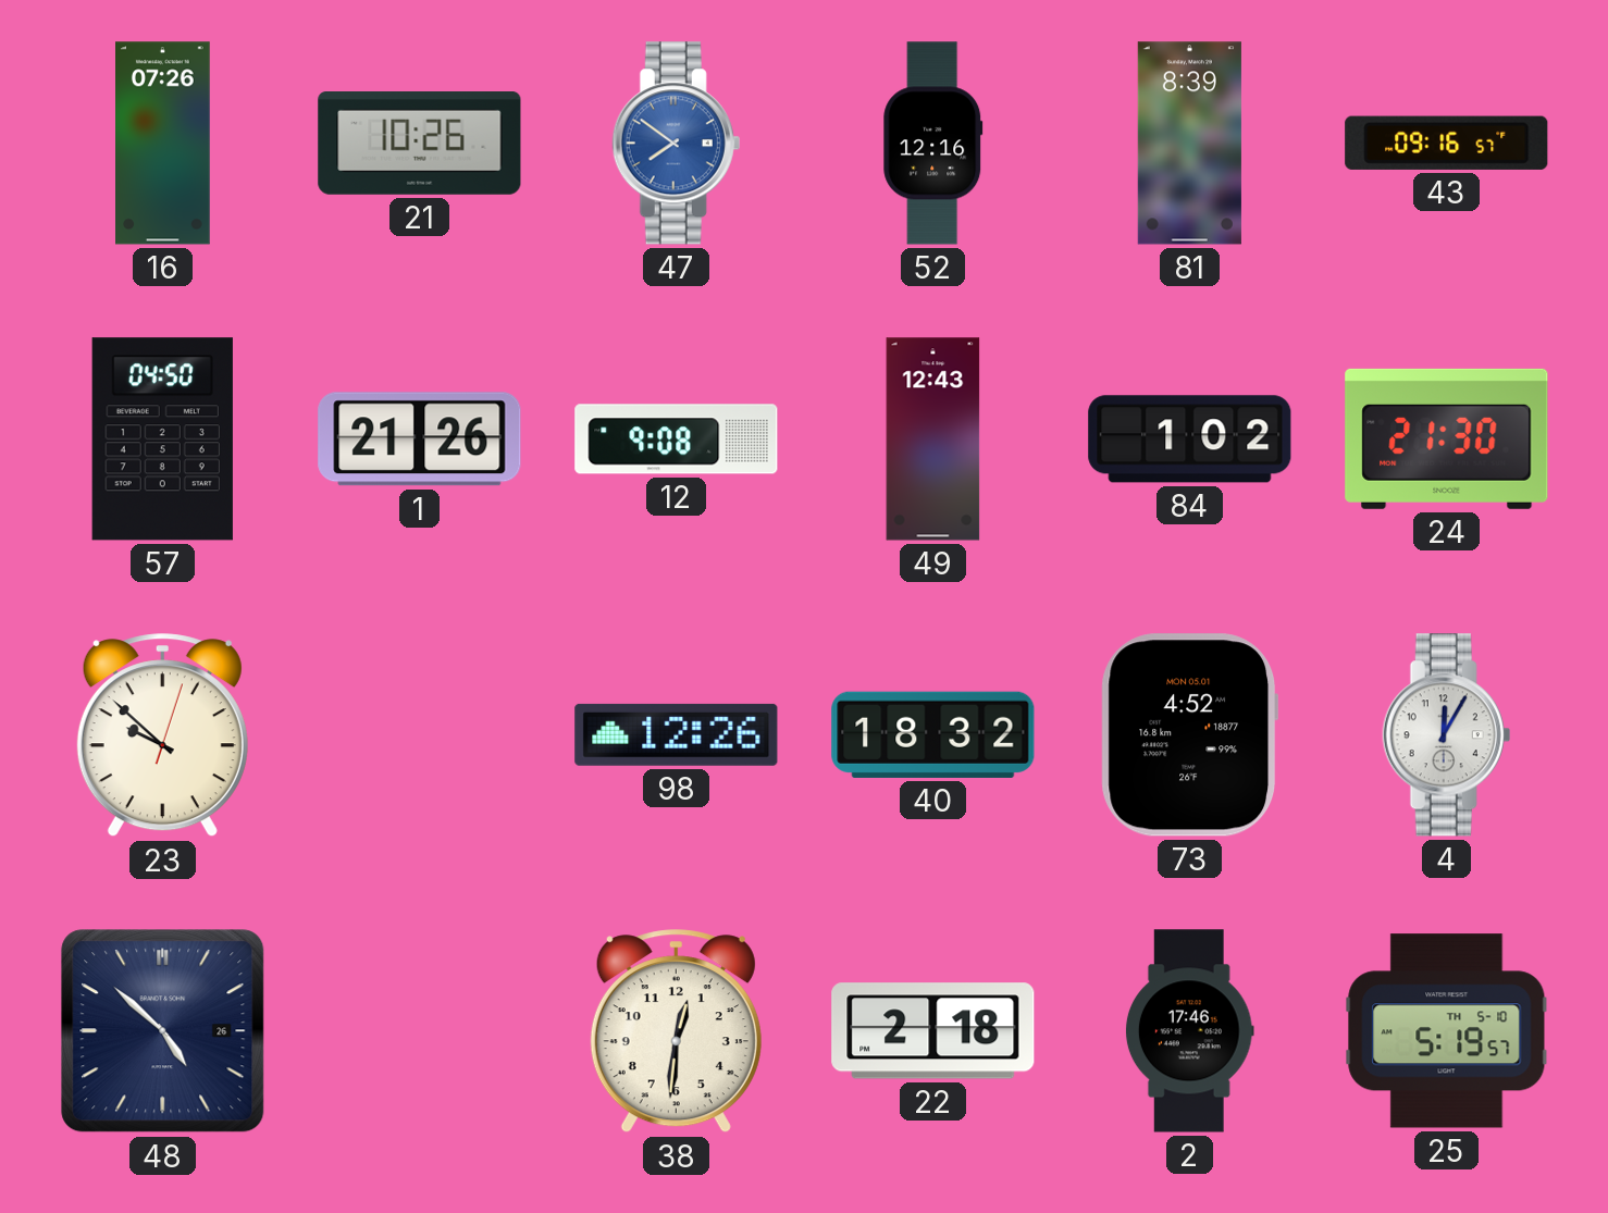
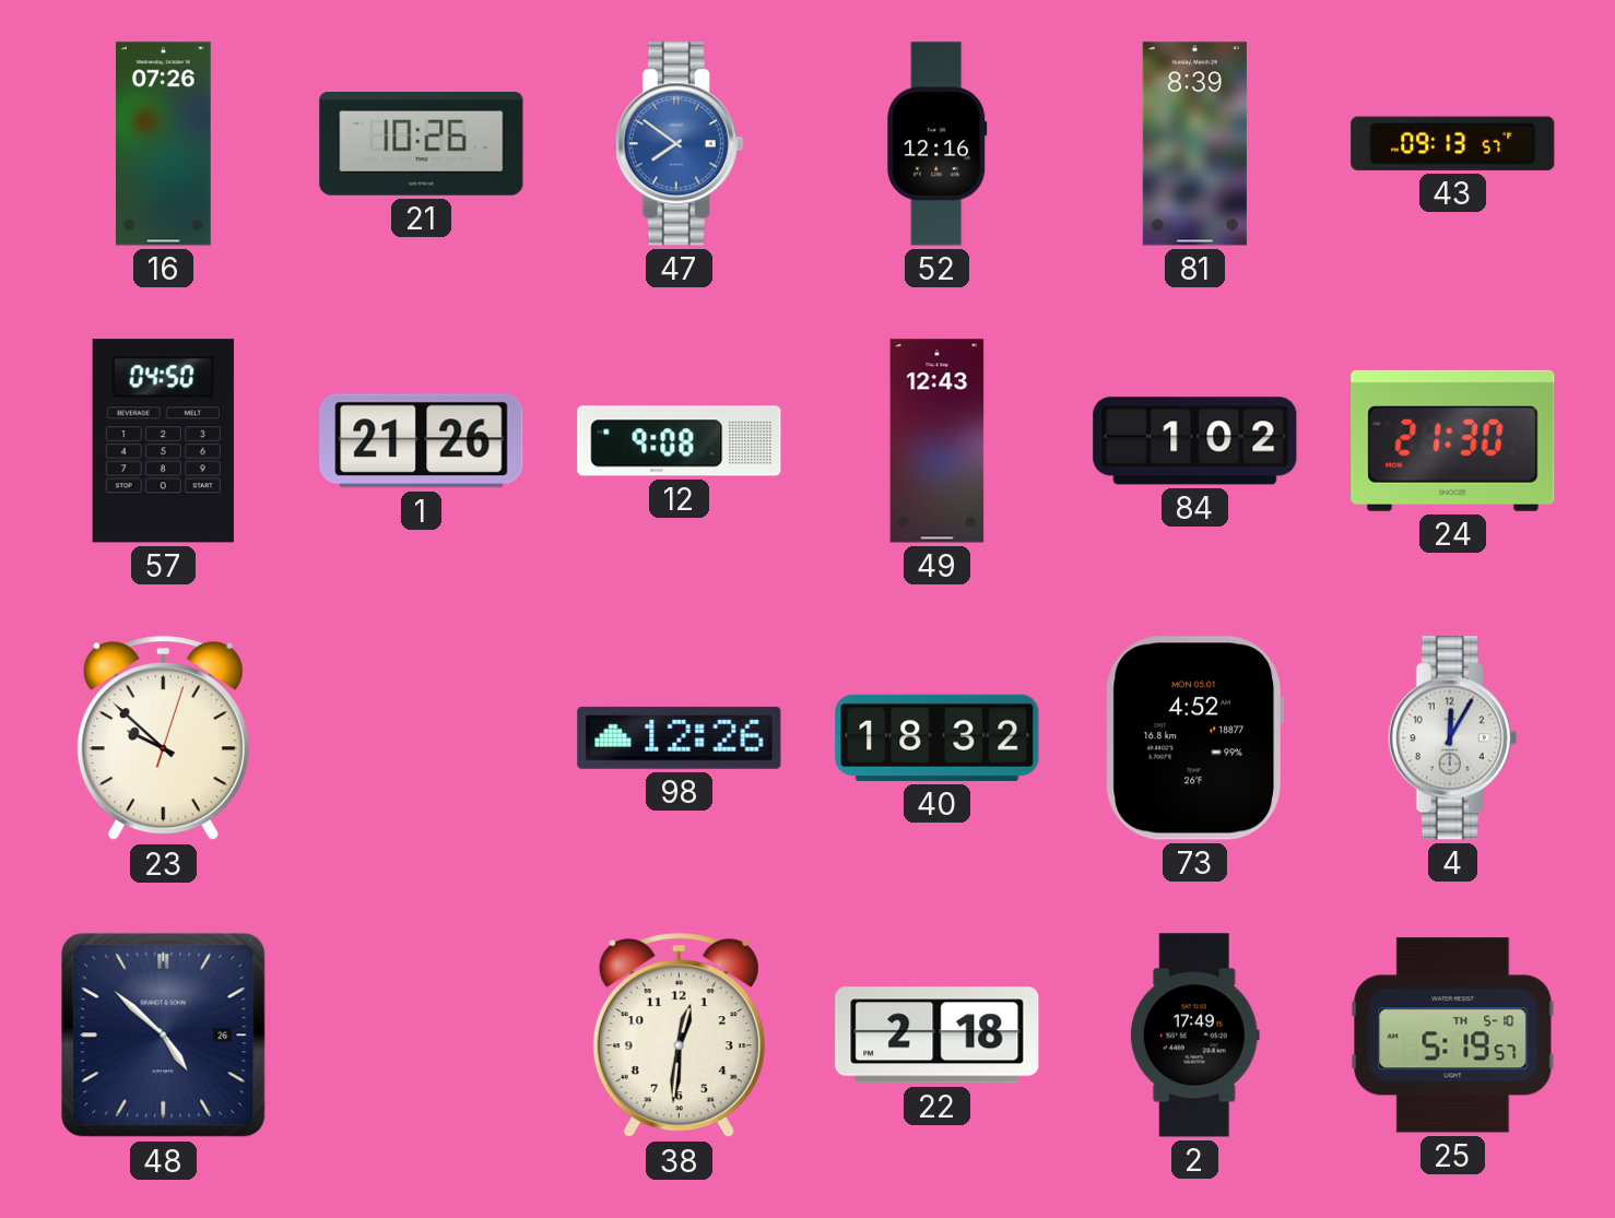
43: 09:16 -> 09:13
2: 17:46 -> 17:49
